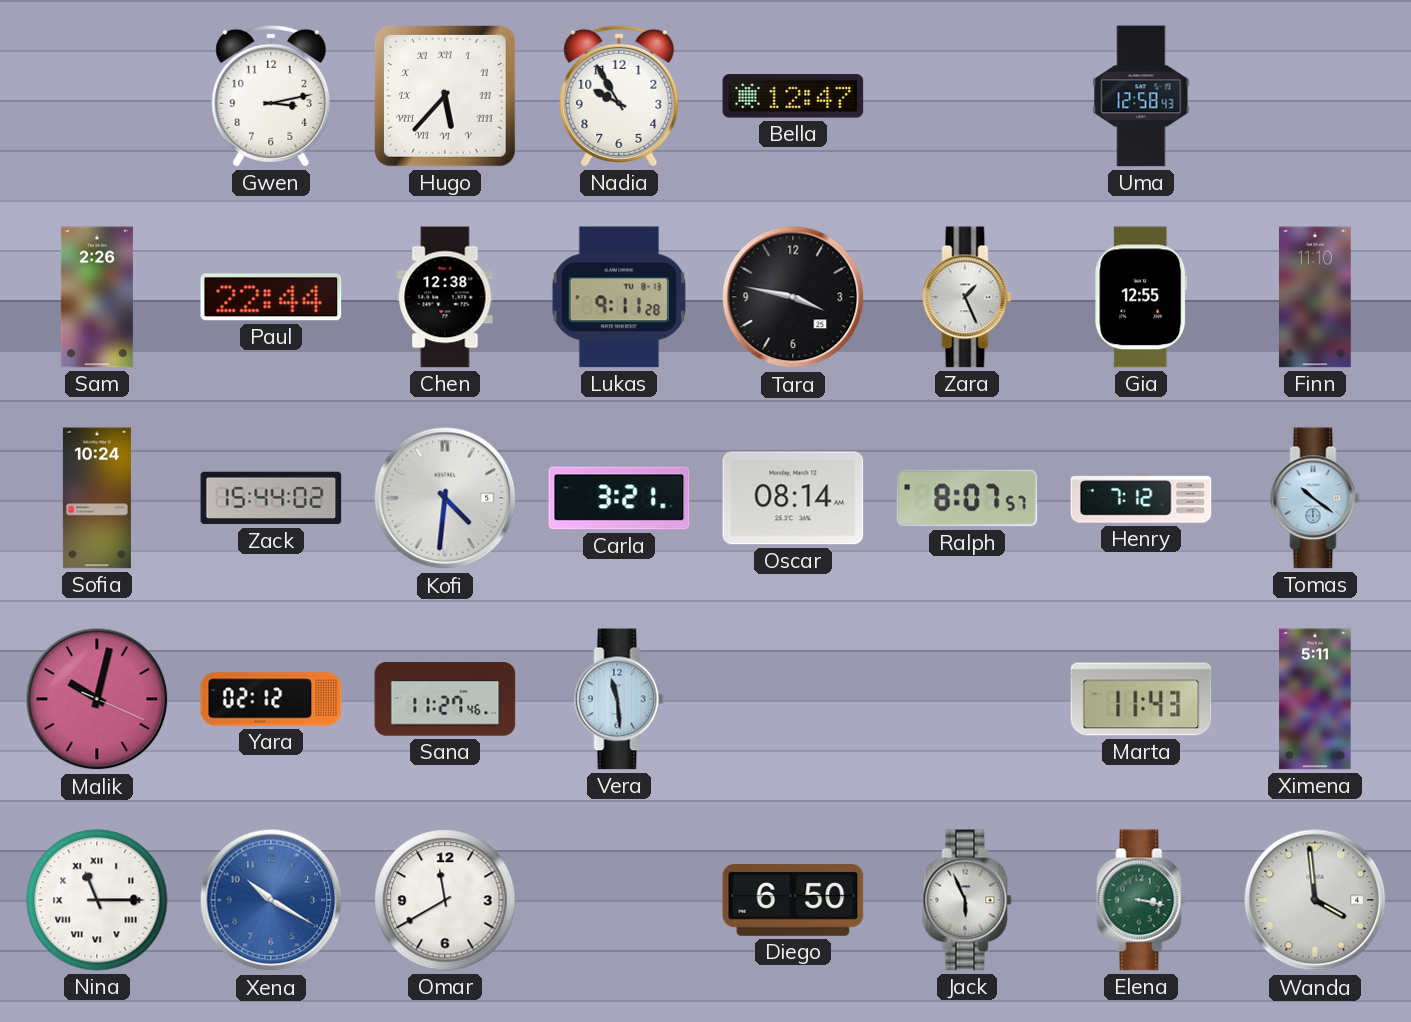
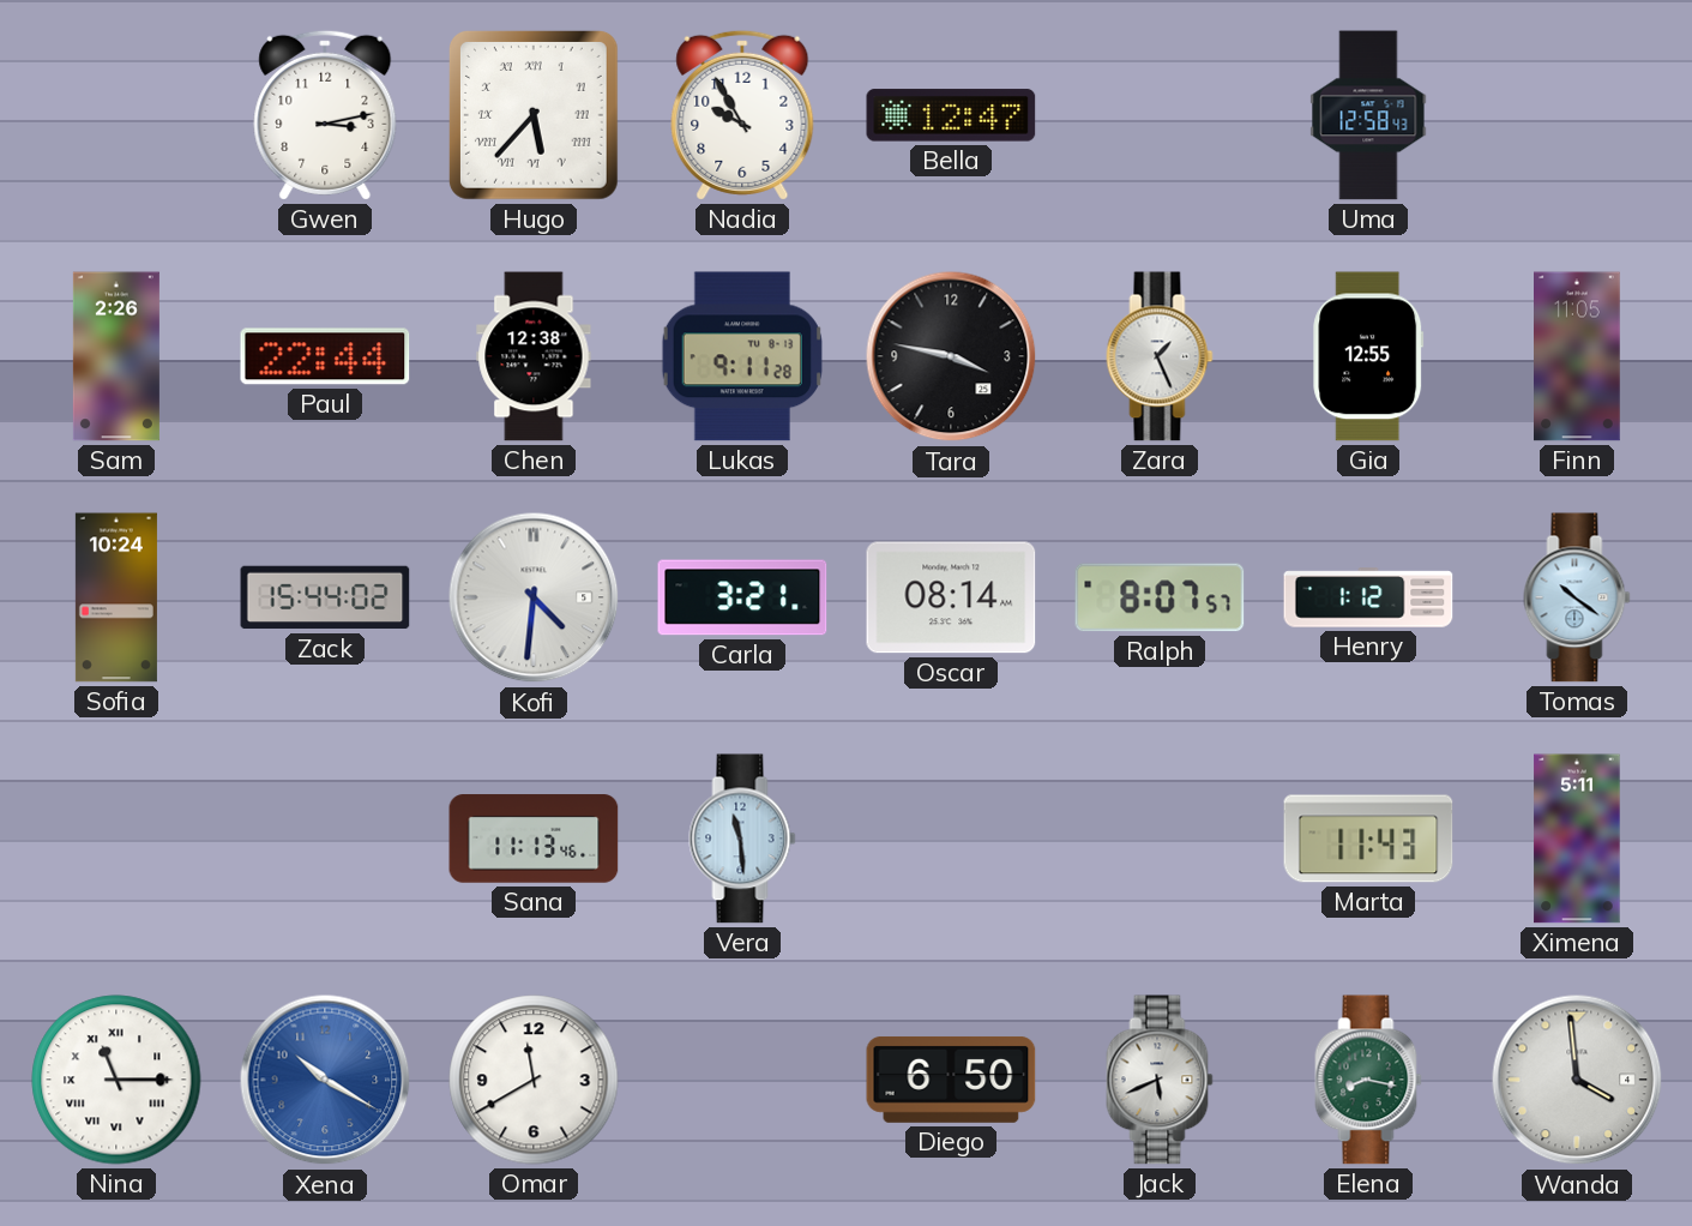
Finn: 11:10 -> 11:05
Henry: 7:12 -> 1:12
Malik: 10:02 -> none
Yara: 02:12 -> none
Sana: 11:27 -> 11:13
Jack: 5:56 -> 5:41
Elena: 3:17 -> 8:17
